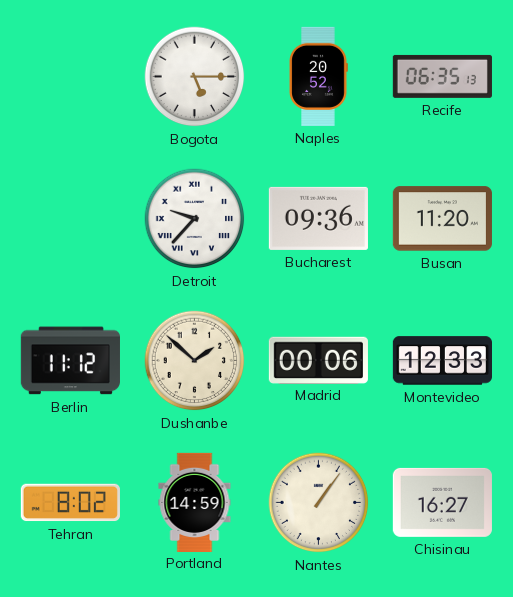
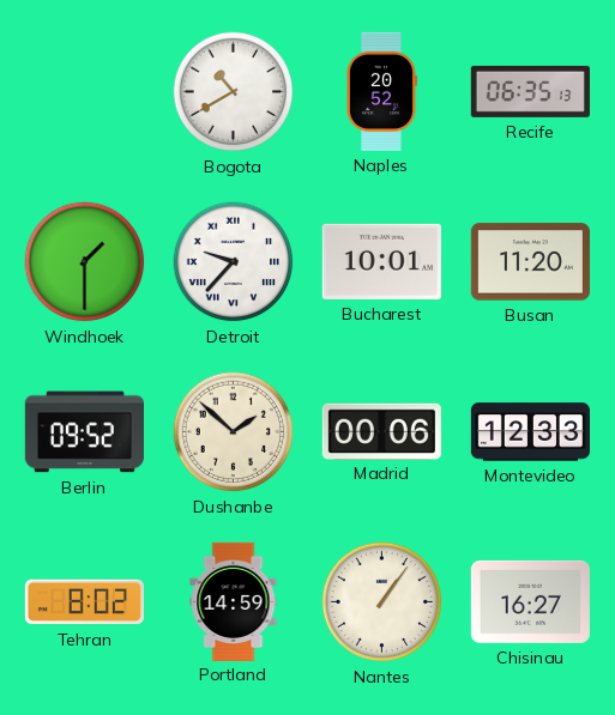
Bogota: 5:15 -> 10:40
Windhoek: none -> 1:30
Bucharest: 09:36 -> 10:01
Berlin: 11:12 -> 09:52
